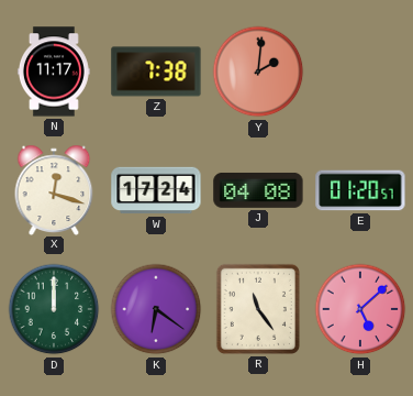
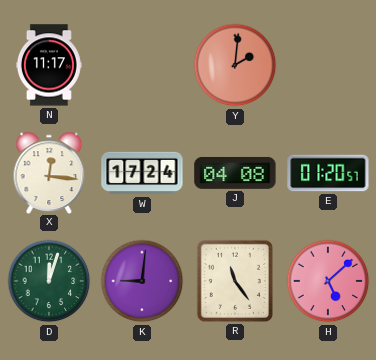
Z: 7:38 -> none
X: 12:18 -> 12:16
D: 12:00 -> 12:03
K: 6:21 -> 9:01
